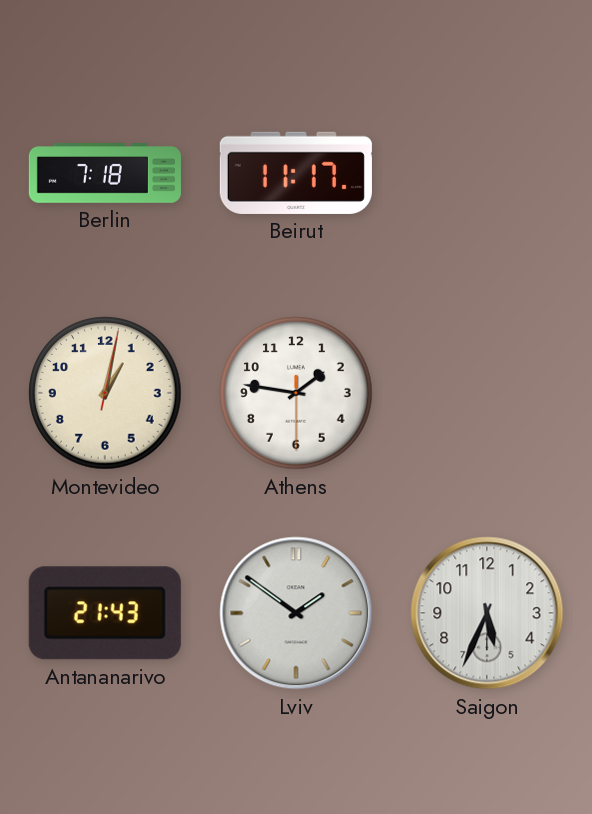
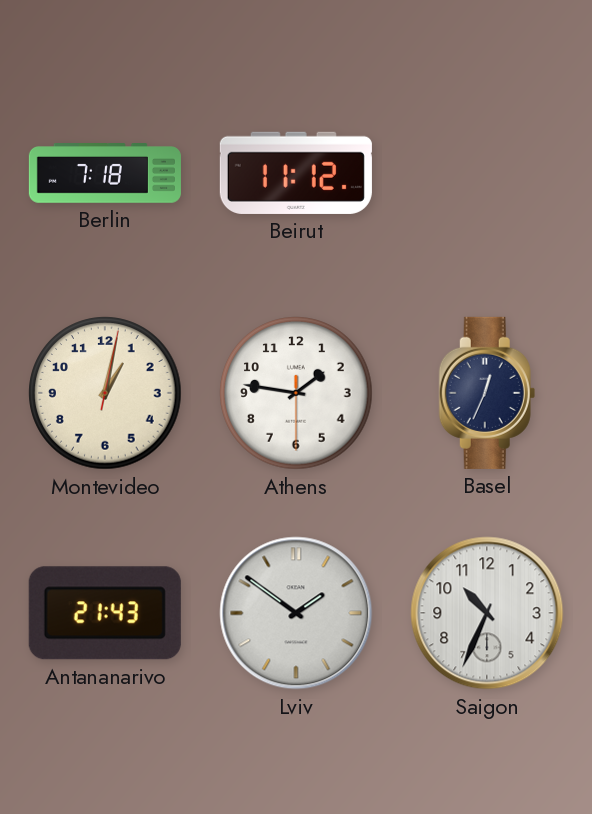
Beirut: 11:17 -> 11:12
Basel: none -> 12:34
Saigon: 5:34 -> 10:34
